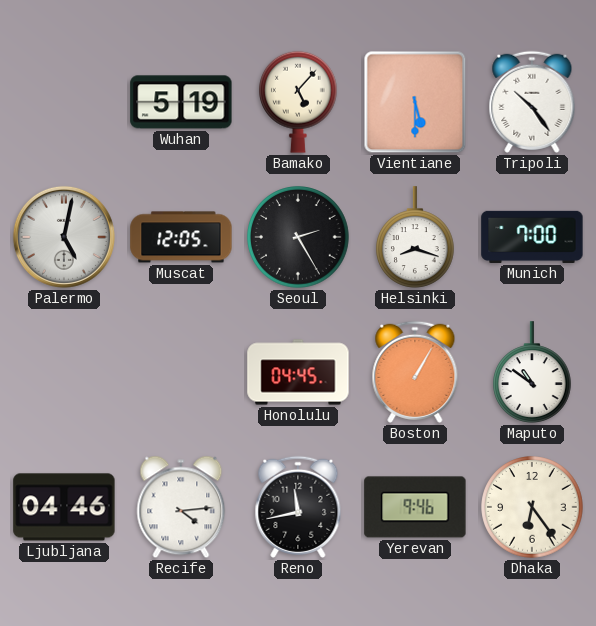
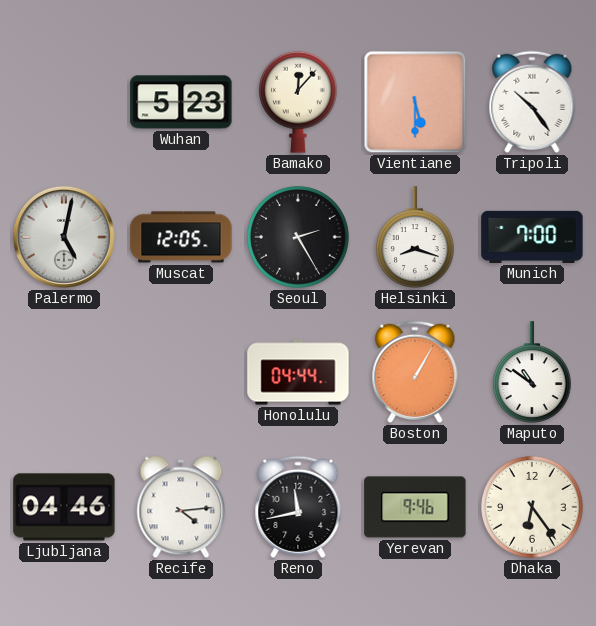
Wuhan: 5:19 -> 5:23
Bamako: 5:07 -> 12:07
Honolulu: 04:45 -> 04:44
